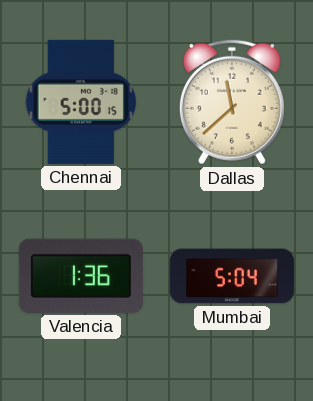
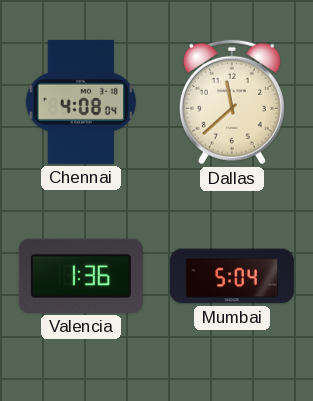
Chennai: 5:00 -> 4:08
